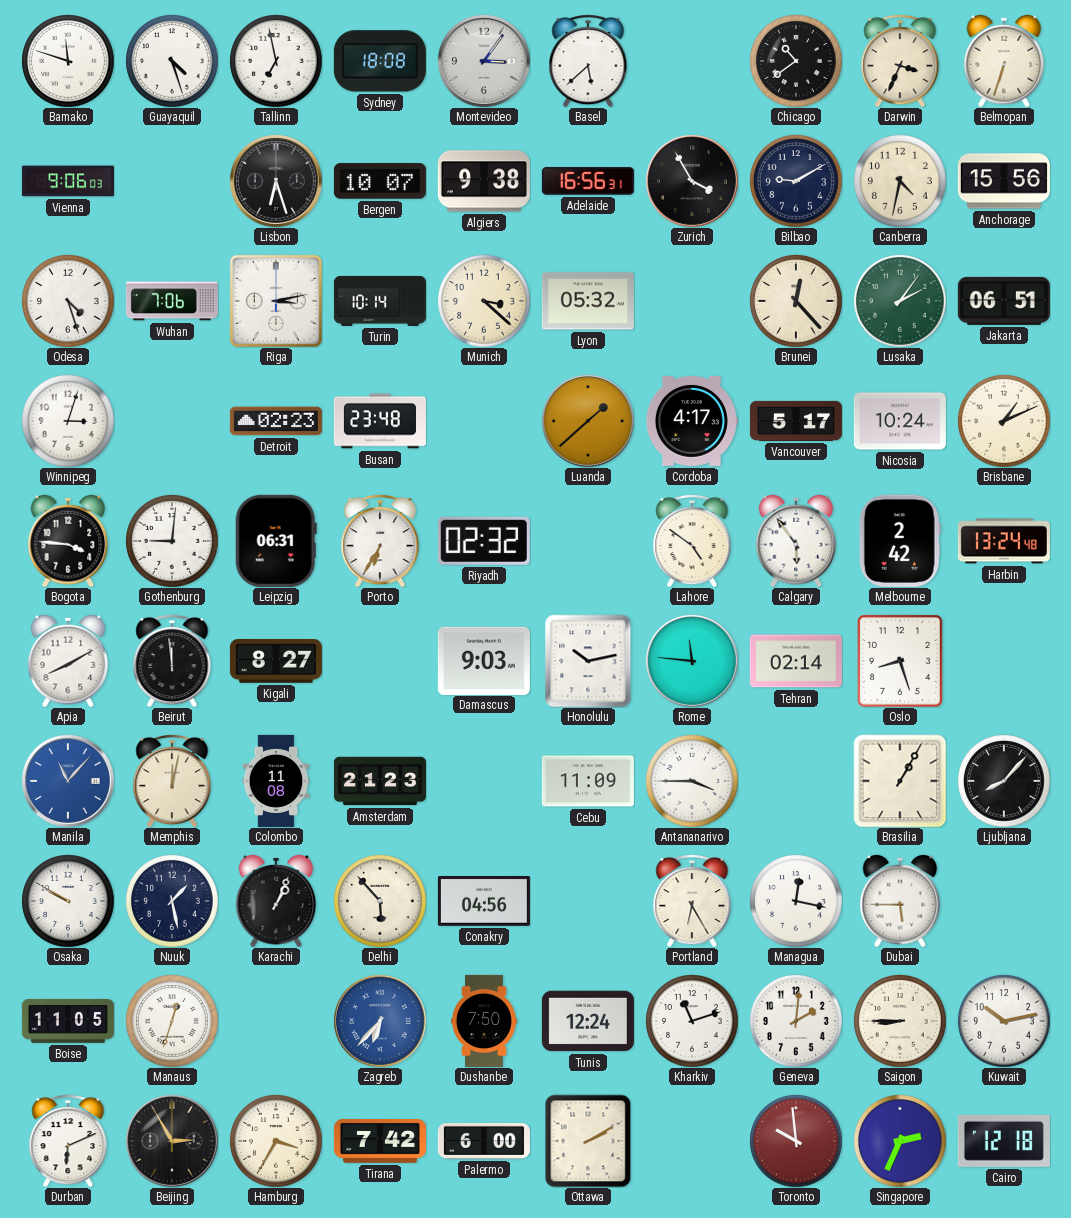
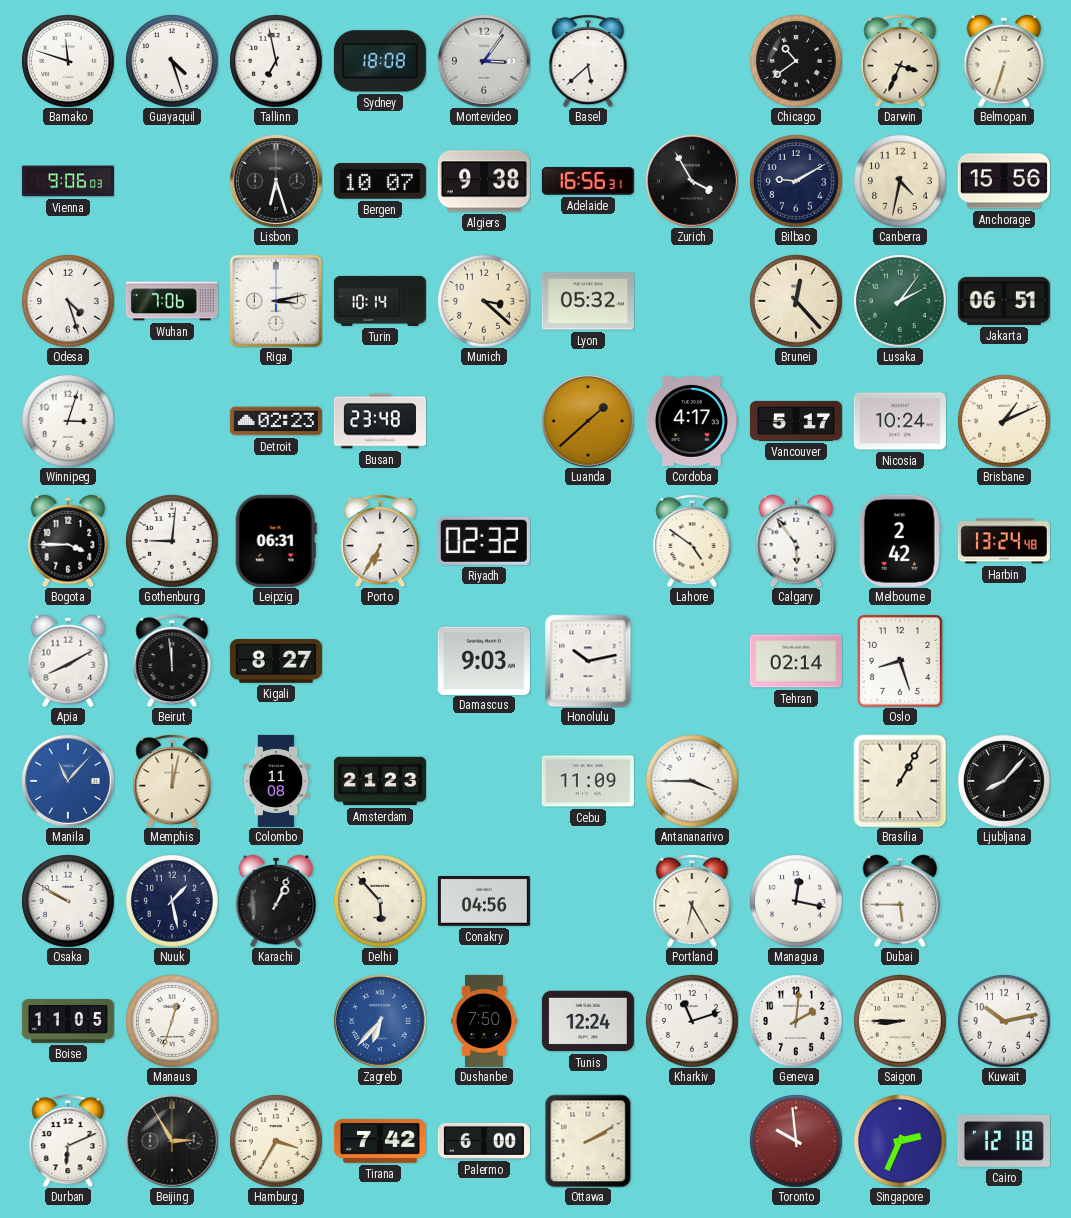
Bogota: 3:46 -> 3:45
Rome: 11:46 -> none
